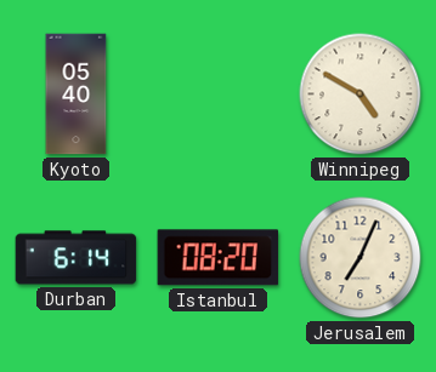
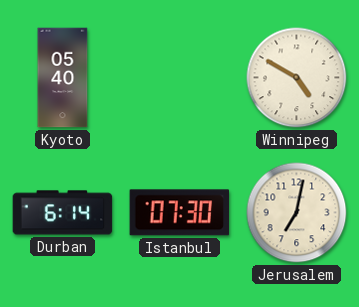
Istanbul: 08:20 -> 07:30
Jerusalem: 7:04 -> 7:02
